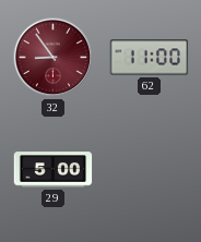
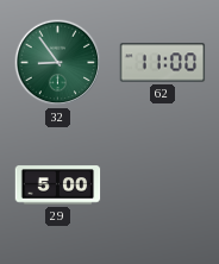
32 dial: burgundy -> green
